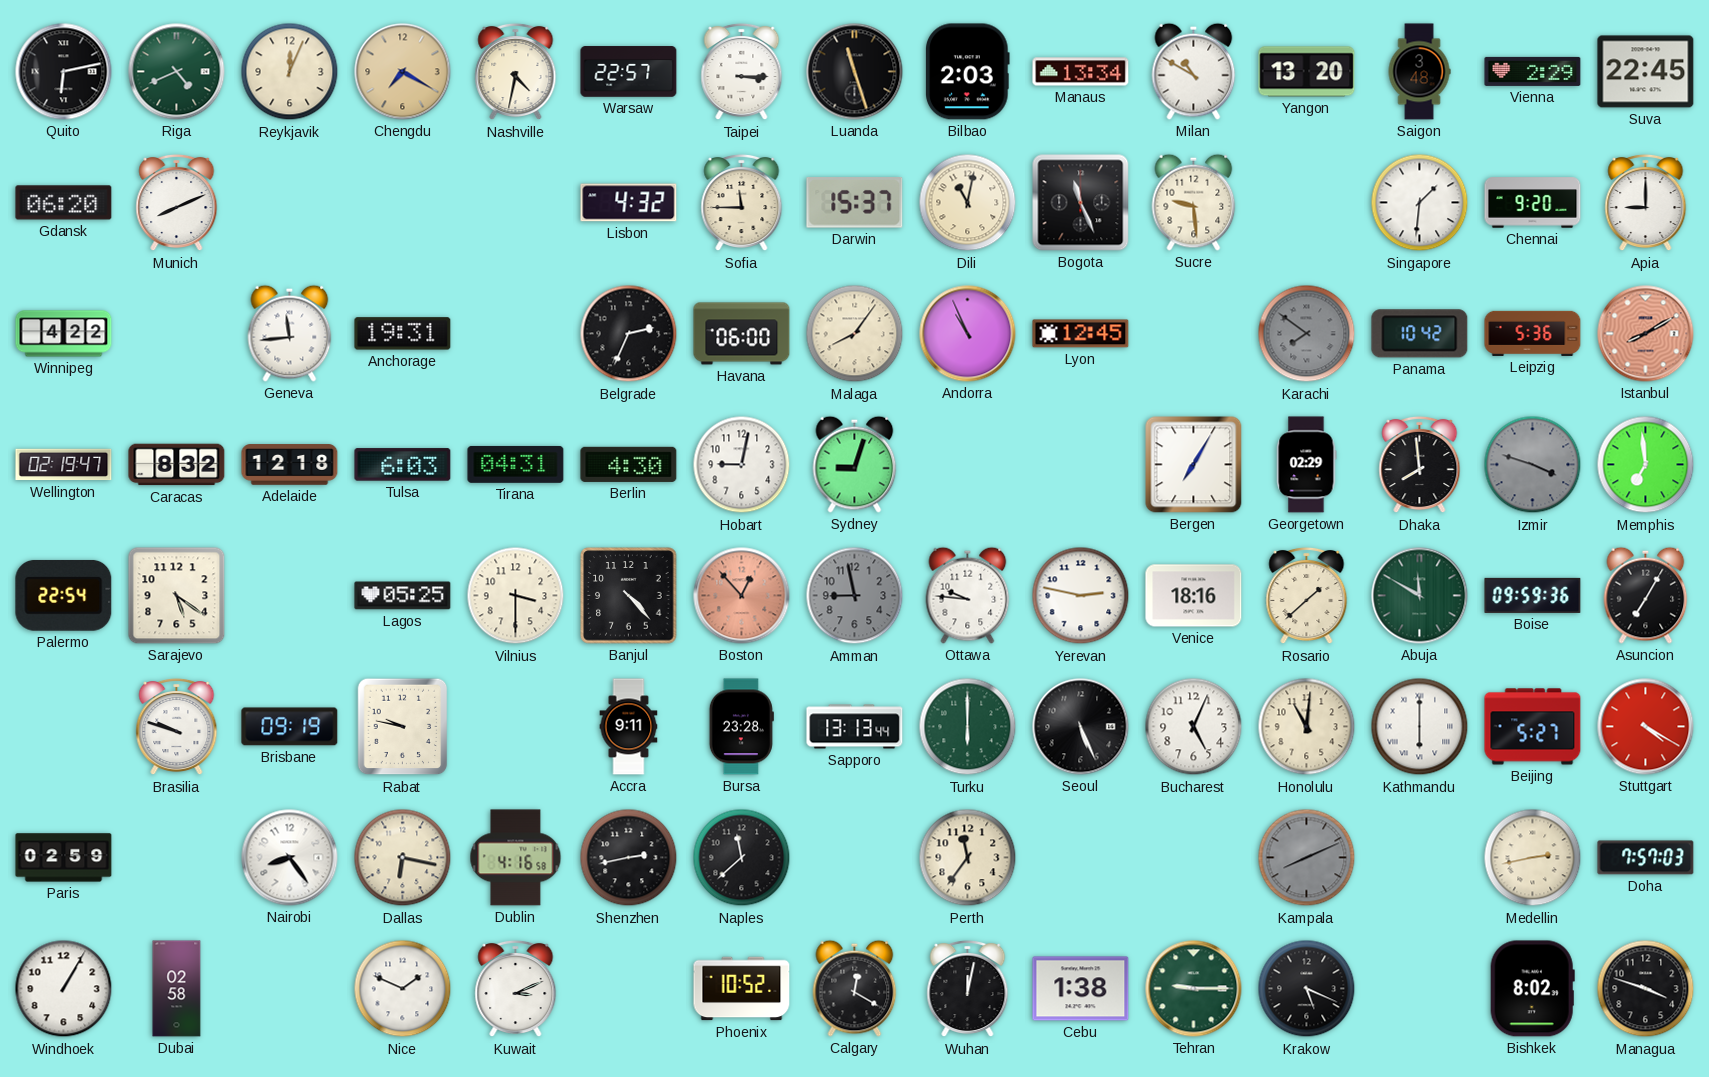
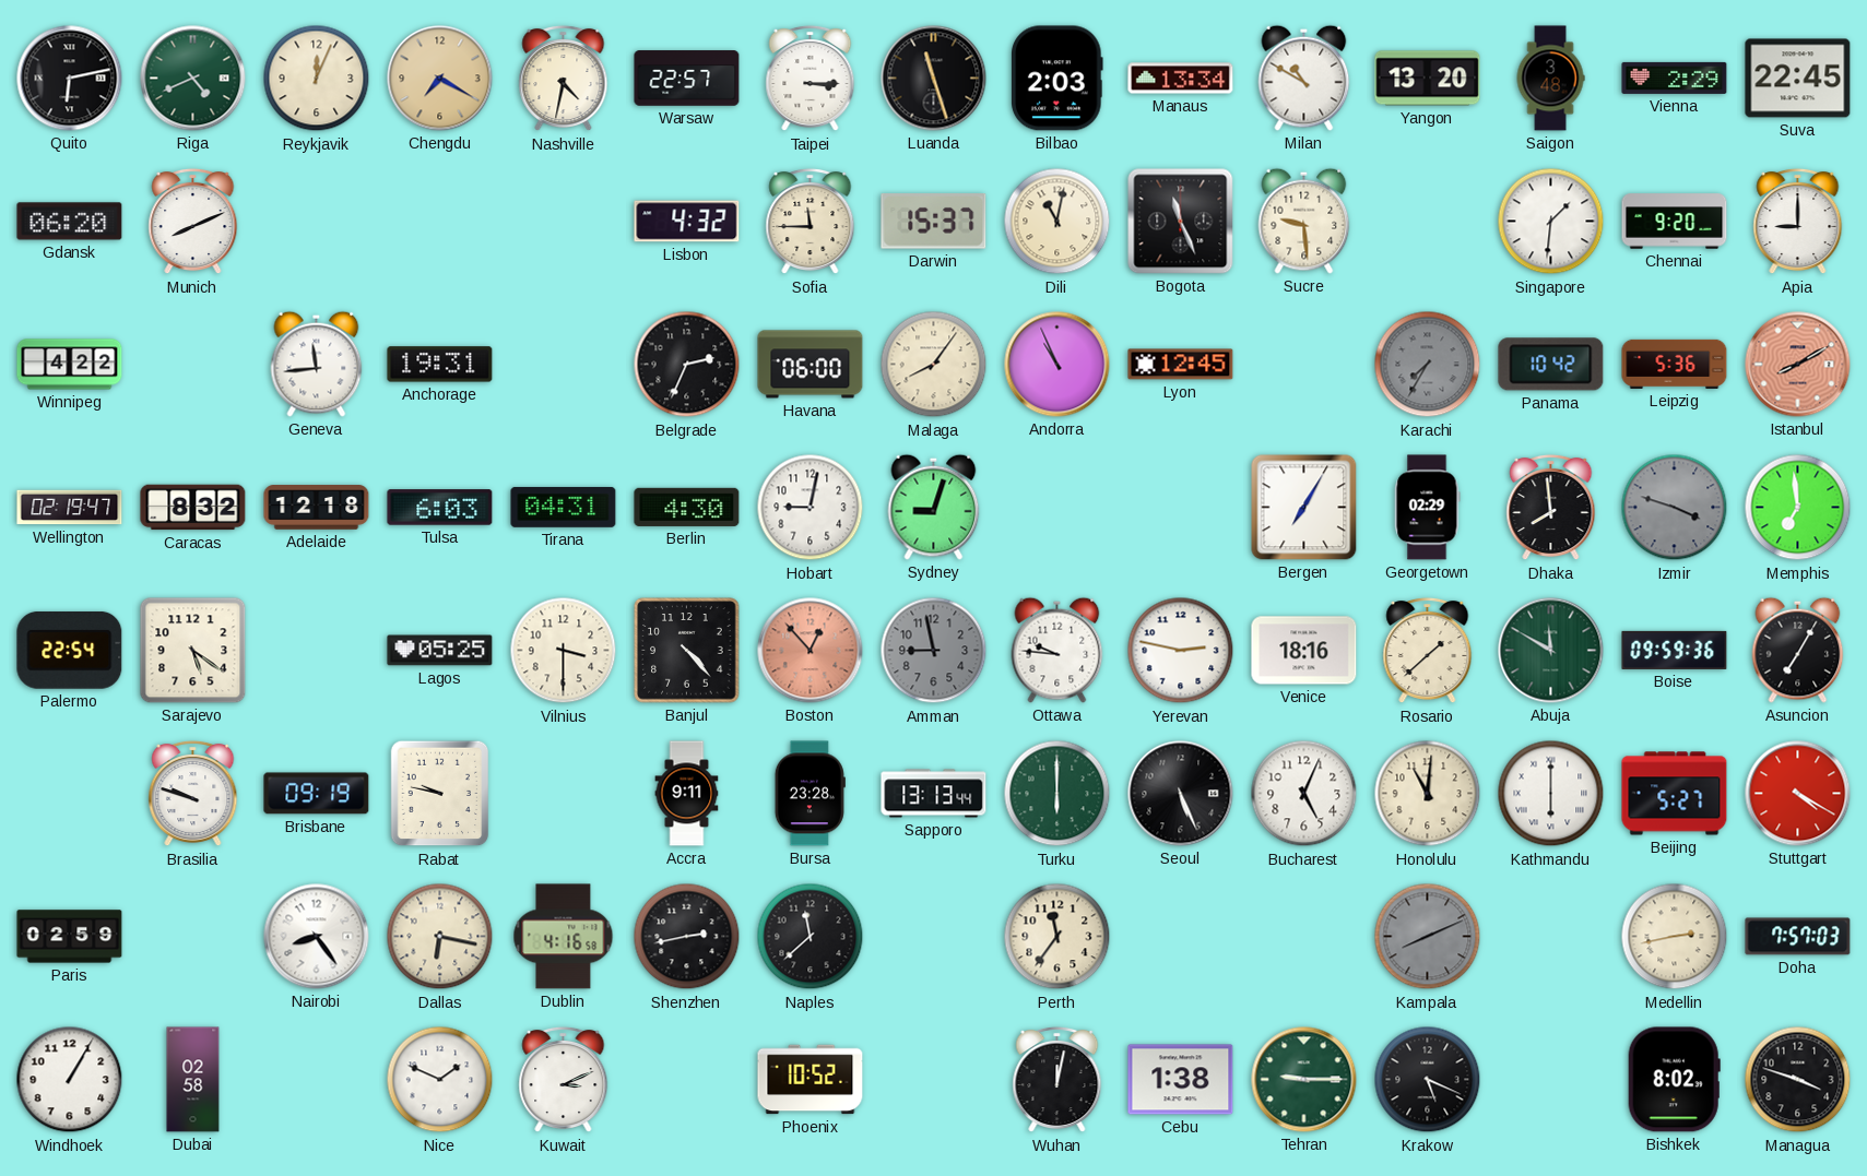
Karachi: 7:51 -> 7:35
Calgary: 12:20 -> none
